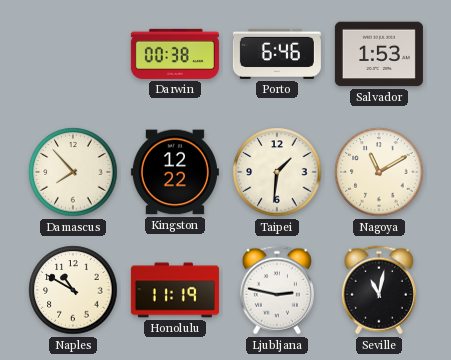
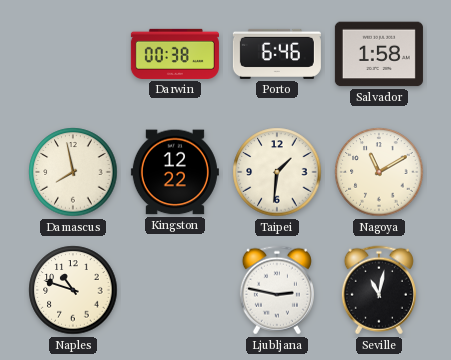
Salvador: 1:53 -> 1:58
Damascus: 7:53 -> 7:58
Naples: 10:50 -> 10:48
Honolulu: 11:19 -> none
